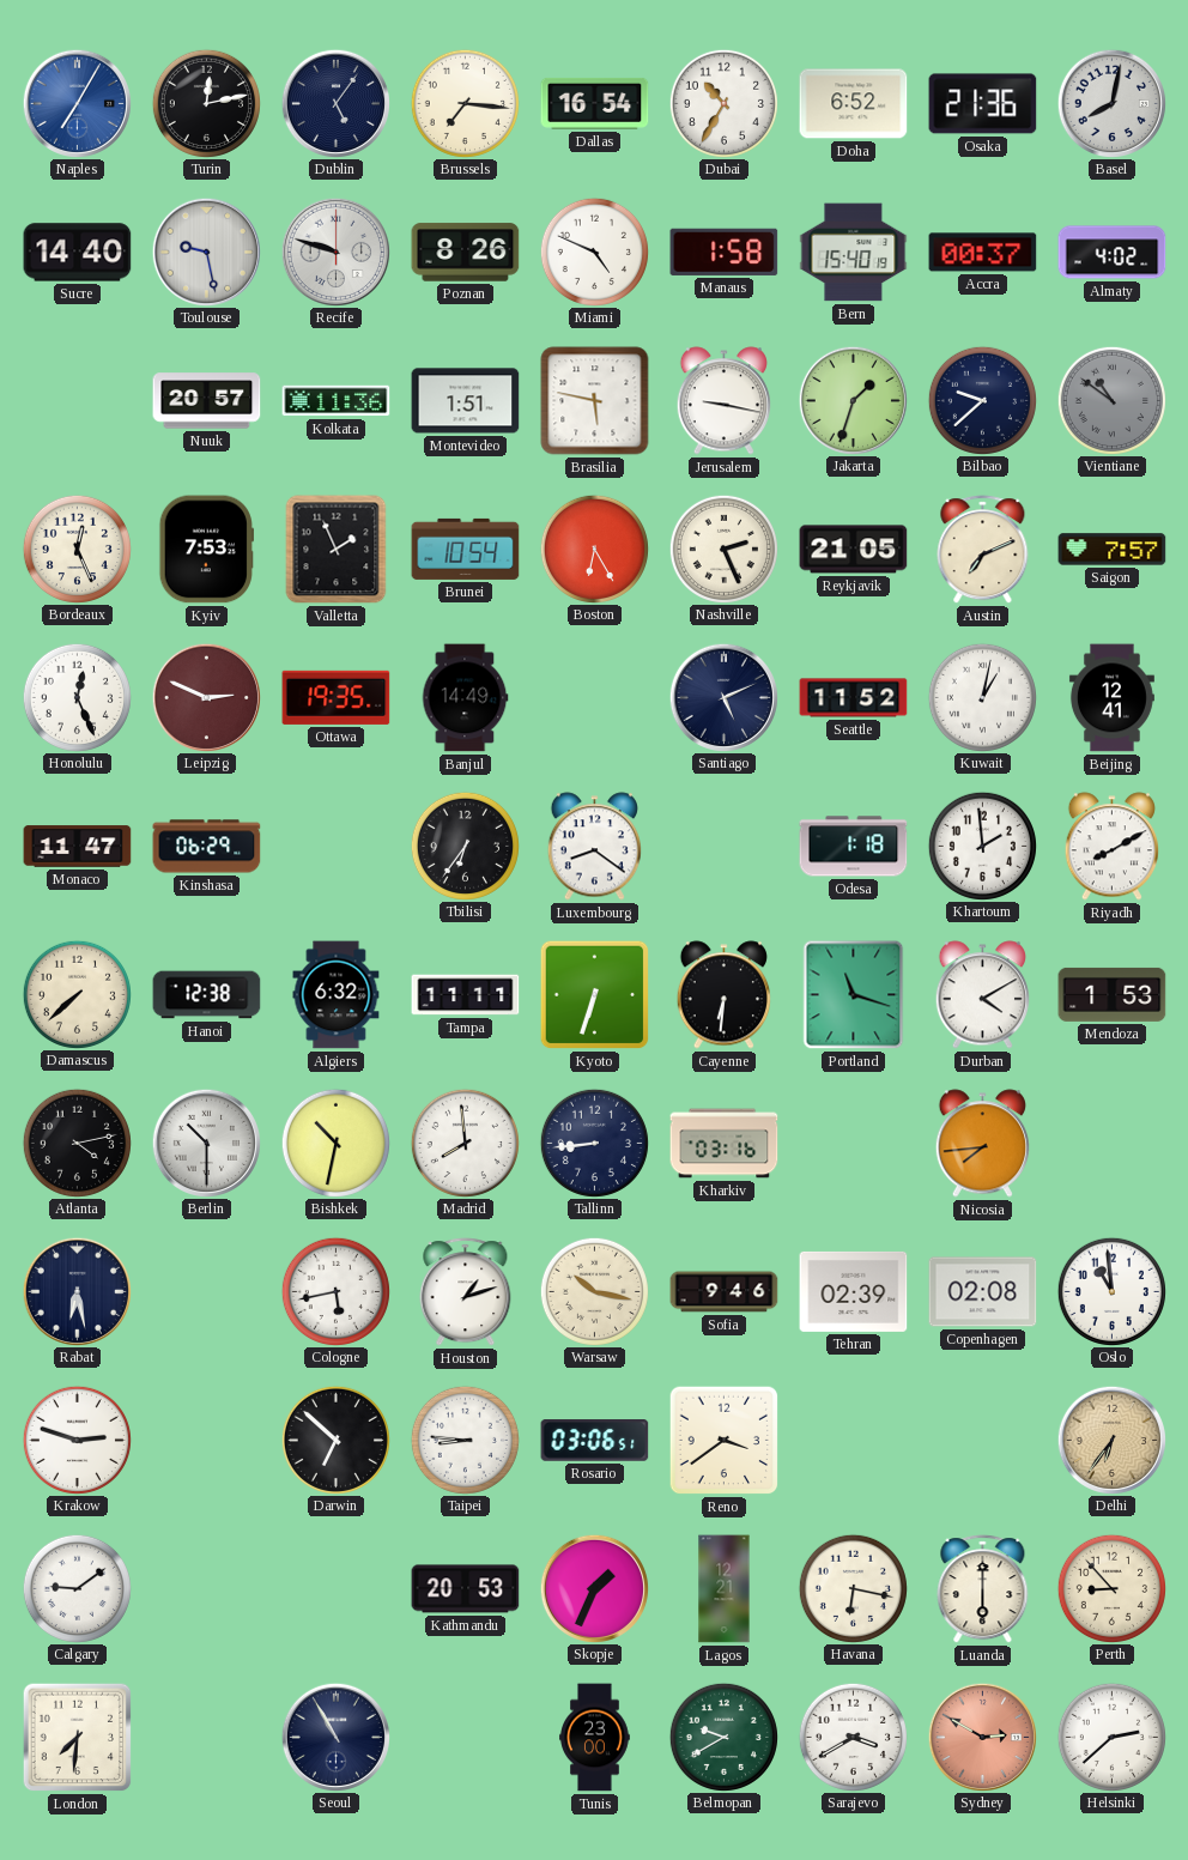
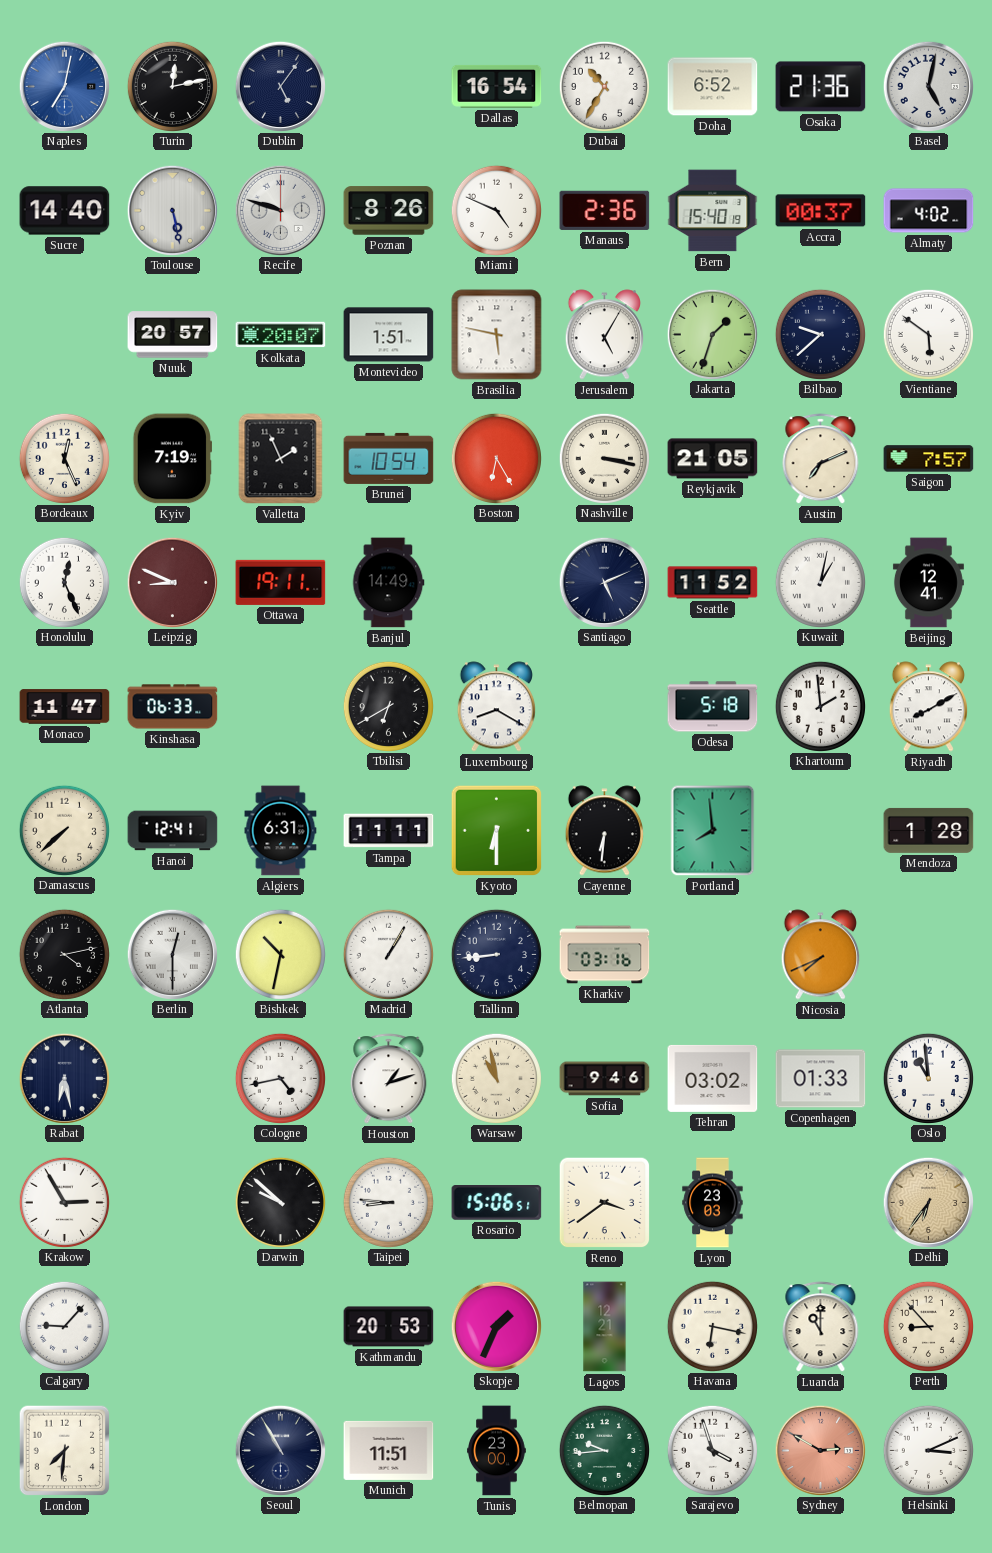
Naples: 7:05 -> 7:02
Brussels: 7:16 -> none
Basel: 8:02 -> 5:02
Toulouse: 9:28 -> 5:28
Manaus: 1:58 -> 2:36
Kolkata: 11:36 -> 20:07
Jerusalem: 9:17 -> 5:05
Vientiane: 10:51 -> 5:51
Vientiane dial: grey -> white
Kyiv: 7:53 -> 7:19
Nashville: 2:26 -> 3:17
Leipzig: 2:49 -> 8:49
Ottawa: 19:35 -> 19:11
Kinshasa: 06:29 -> 06:33
Tbilisi: 6:36 -> 6:40
Luxembourg: 8:21 -> 8:20
Odesa: 1:18 -> 5:18
Hanoi: 12:38 -> 12:41
Algiers: 6:32 -> 6:31
Kyoto: 6:33 -> 6:30
Portland: 11:18 -> 7:59
Durban: 4:10 -> none
Mendoza: 1:53 -> 1:28
Berlin: 10:30 -> 12:30
Madrid: 7:59 -> 1:05
Nicosia: 7:44 -> 7:41
Cologne: 5:43 -> 4:43
Warsaw: 10:17 -> 10:58
Tehran: 02:39 -> 03:02
Copenhagen: 02:08 -> 01:33
Krakow: 2:48 -> 2:55
Darwin: 6:52 -> 9:52
Rosario: 03:06 -> 15:06
Lyon: none -> 23:03
Calgary: 9:09 -> 9:07
Luanda: 6:00 -> 11:00
Munich: none -> 11:51
Belmopan: 9:40 -> 9:44
Sarajevo: 3:40 -> 3:57
Helsinki: 2:38 -> 3:11
